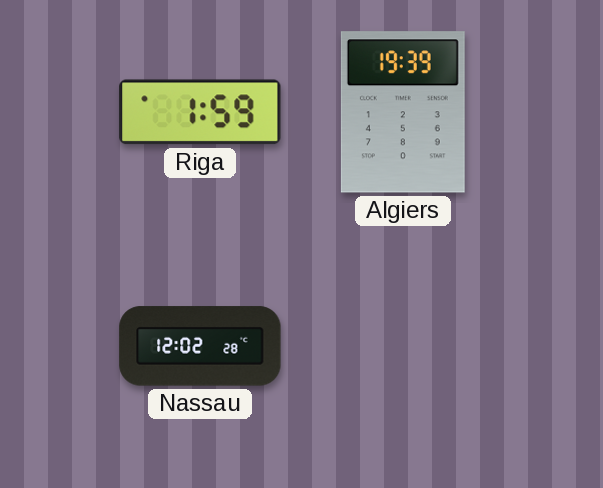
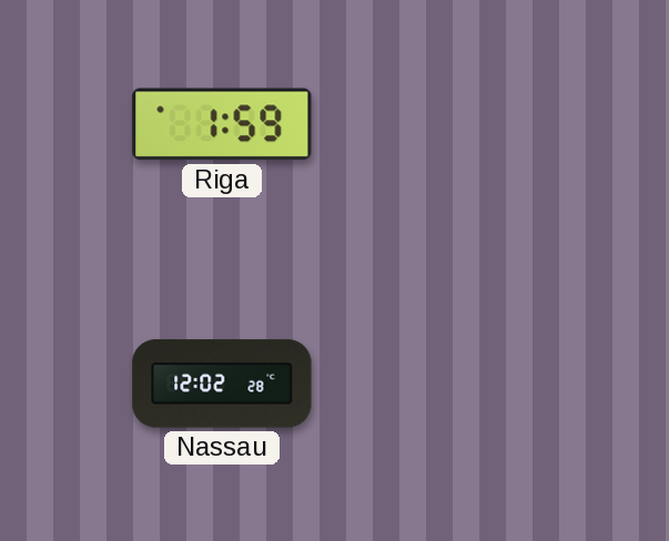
Algiers: 19:39 -> none
